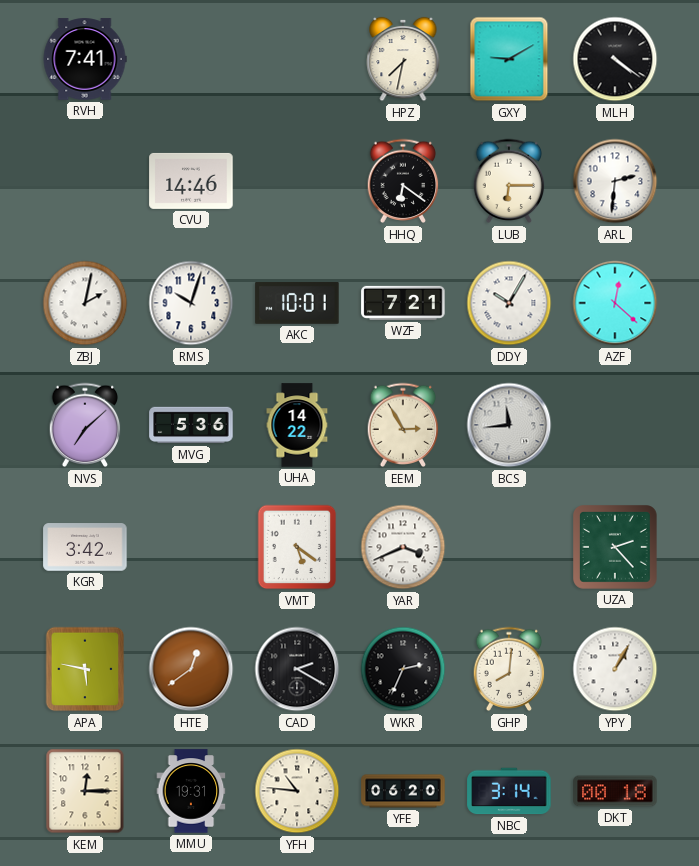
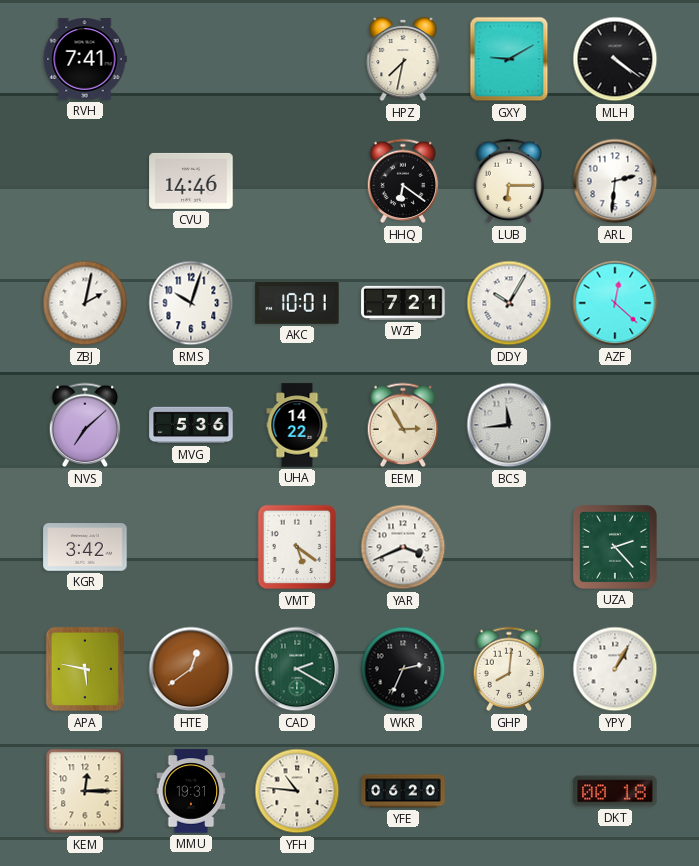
CAD dial: black -> green
NBC: 3:14 -> none
